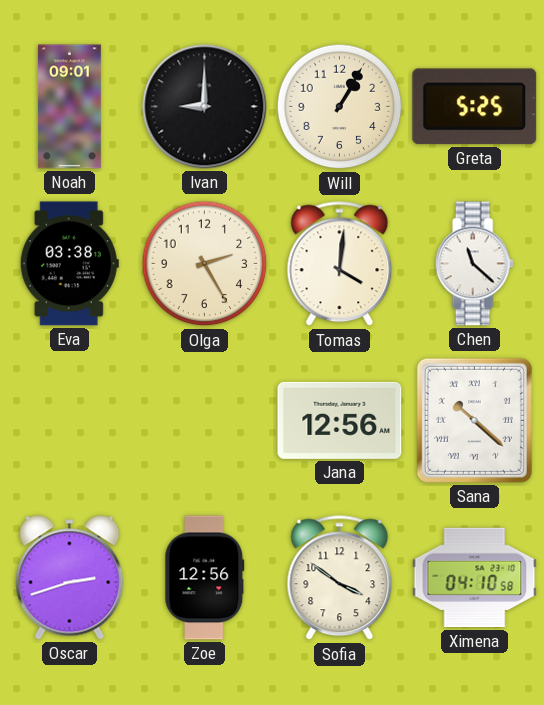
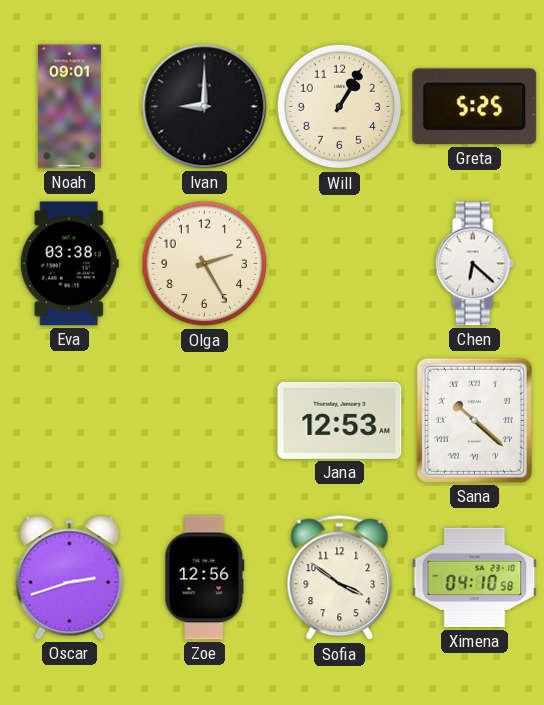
Tomas: 4:01 -> none
Chen: 11:22 -> 6:22
Jana: 12:56 -> 12:53
